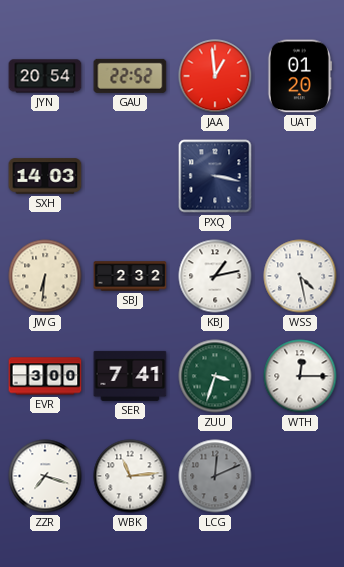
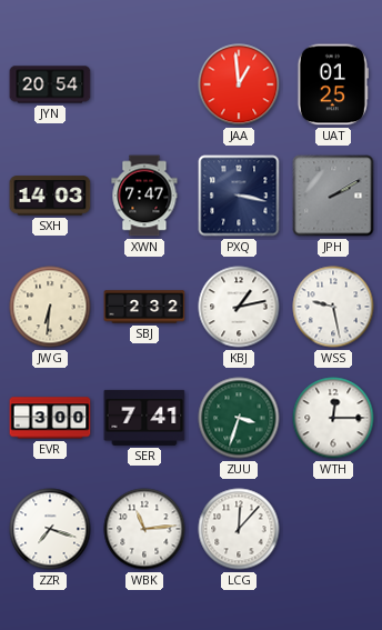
GAU: 22:52 -> none
UAT: 01:20 -> 01:25
XWN: none -> 7:47
JPH: none -> 2:10
WSS: 4:28 -> 9:28
LCG: 12:11 -> 12:07
LCG dial: grey -> white
